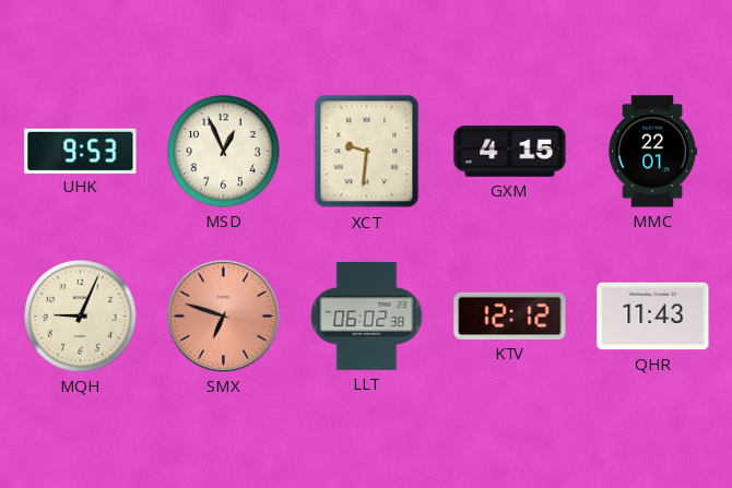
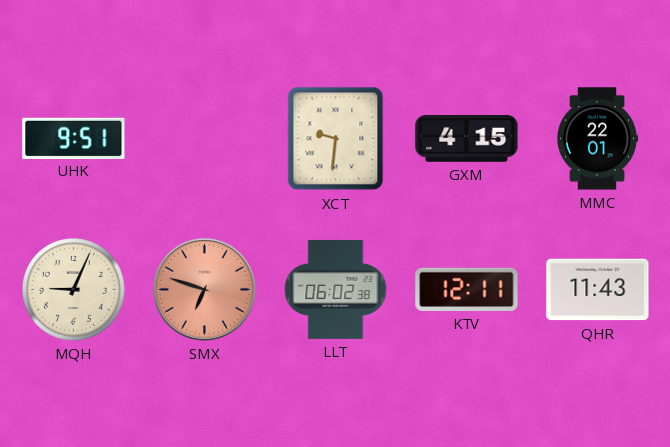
UHK: 9:53 -> 9:51
MSD: 12:56 -> none
KTV: 12:12 -> 12:11
